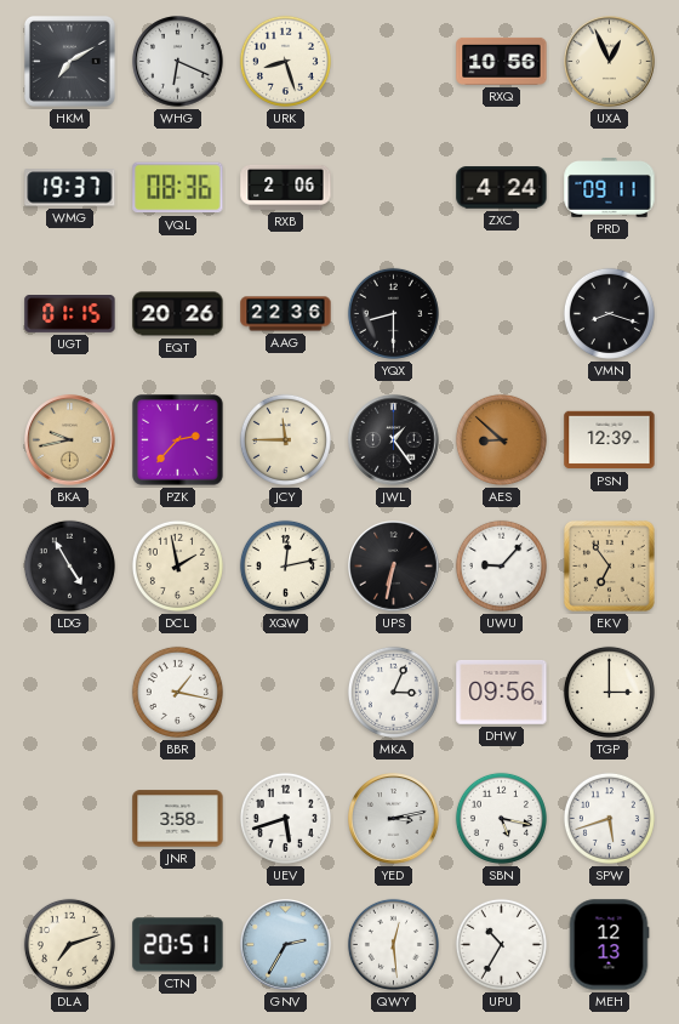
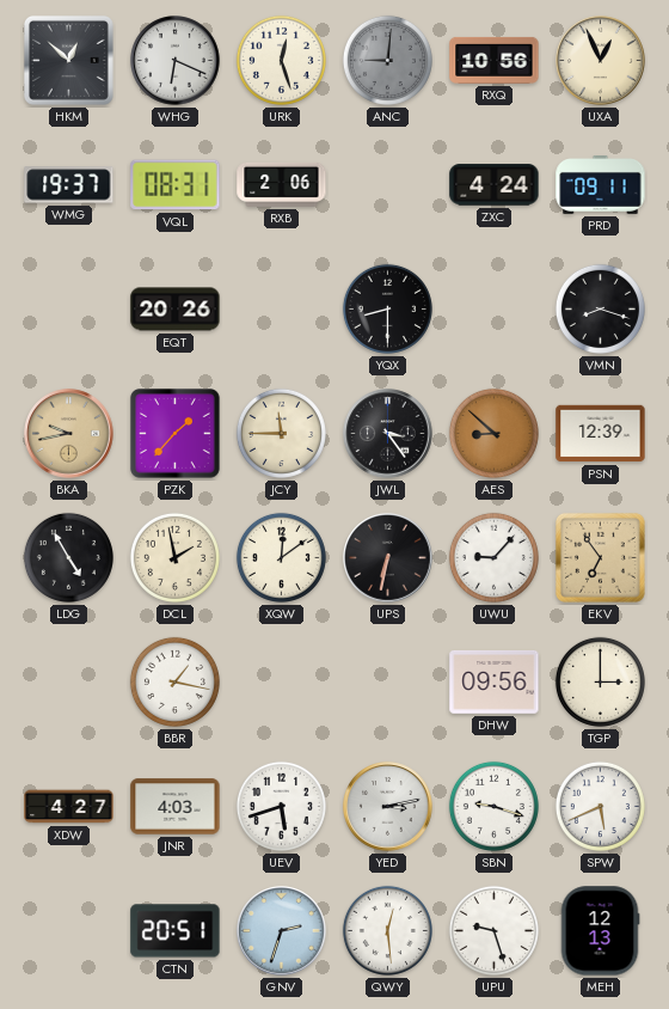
HKM: 7:10 -> 12:52
URK: 8:27 -> 12:27
ANC: none -> 9:01
VQL: 08:36 -> 08:31
UGT: 01:15 -> none
AAG: 22:36 -> none
PZK: 2:37 -> 1:37
JWL: 1:24 -> 3:24
XQW: 12:13 -> 12:09
MKA: 3:04 -> none
XDW: none -> 4:27
JNR: 3:58 -> 4:03
SBN: 5:17 -> 9:18
SPW: 5:42 -> 5:41
DLA: 7:12 -> none
GNV: 2:35 -> 2:33
UPU: 10:35 -> 9:27
